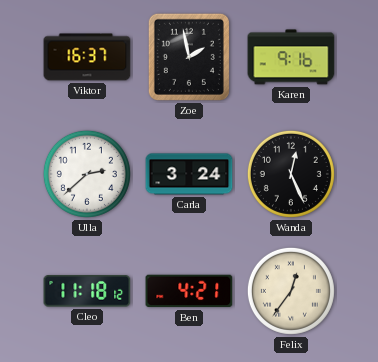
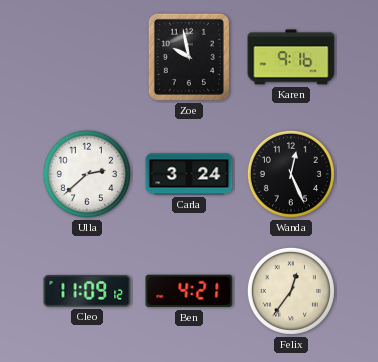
Viktor: 16:37 -> none
Zoe: 1:58 -> 9:58
Cleo: 11:18 -> 11:09
